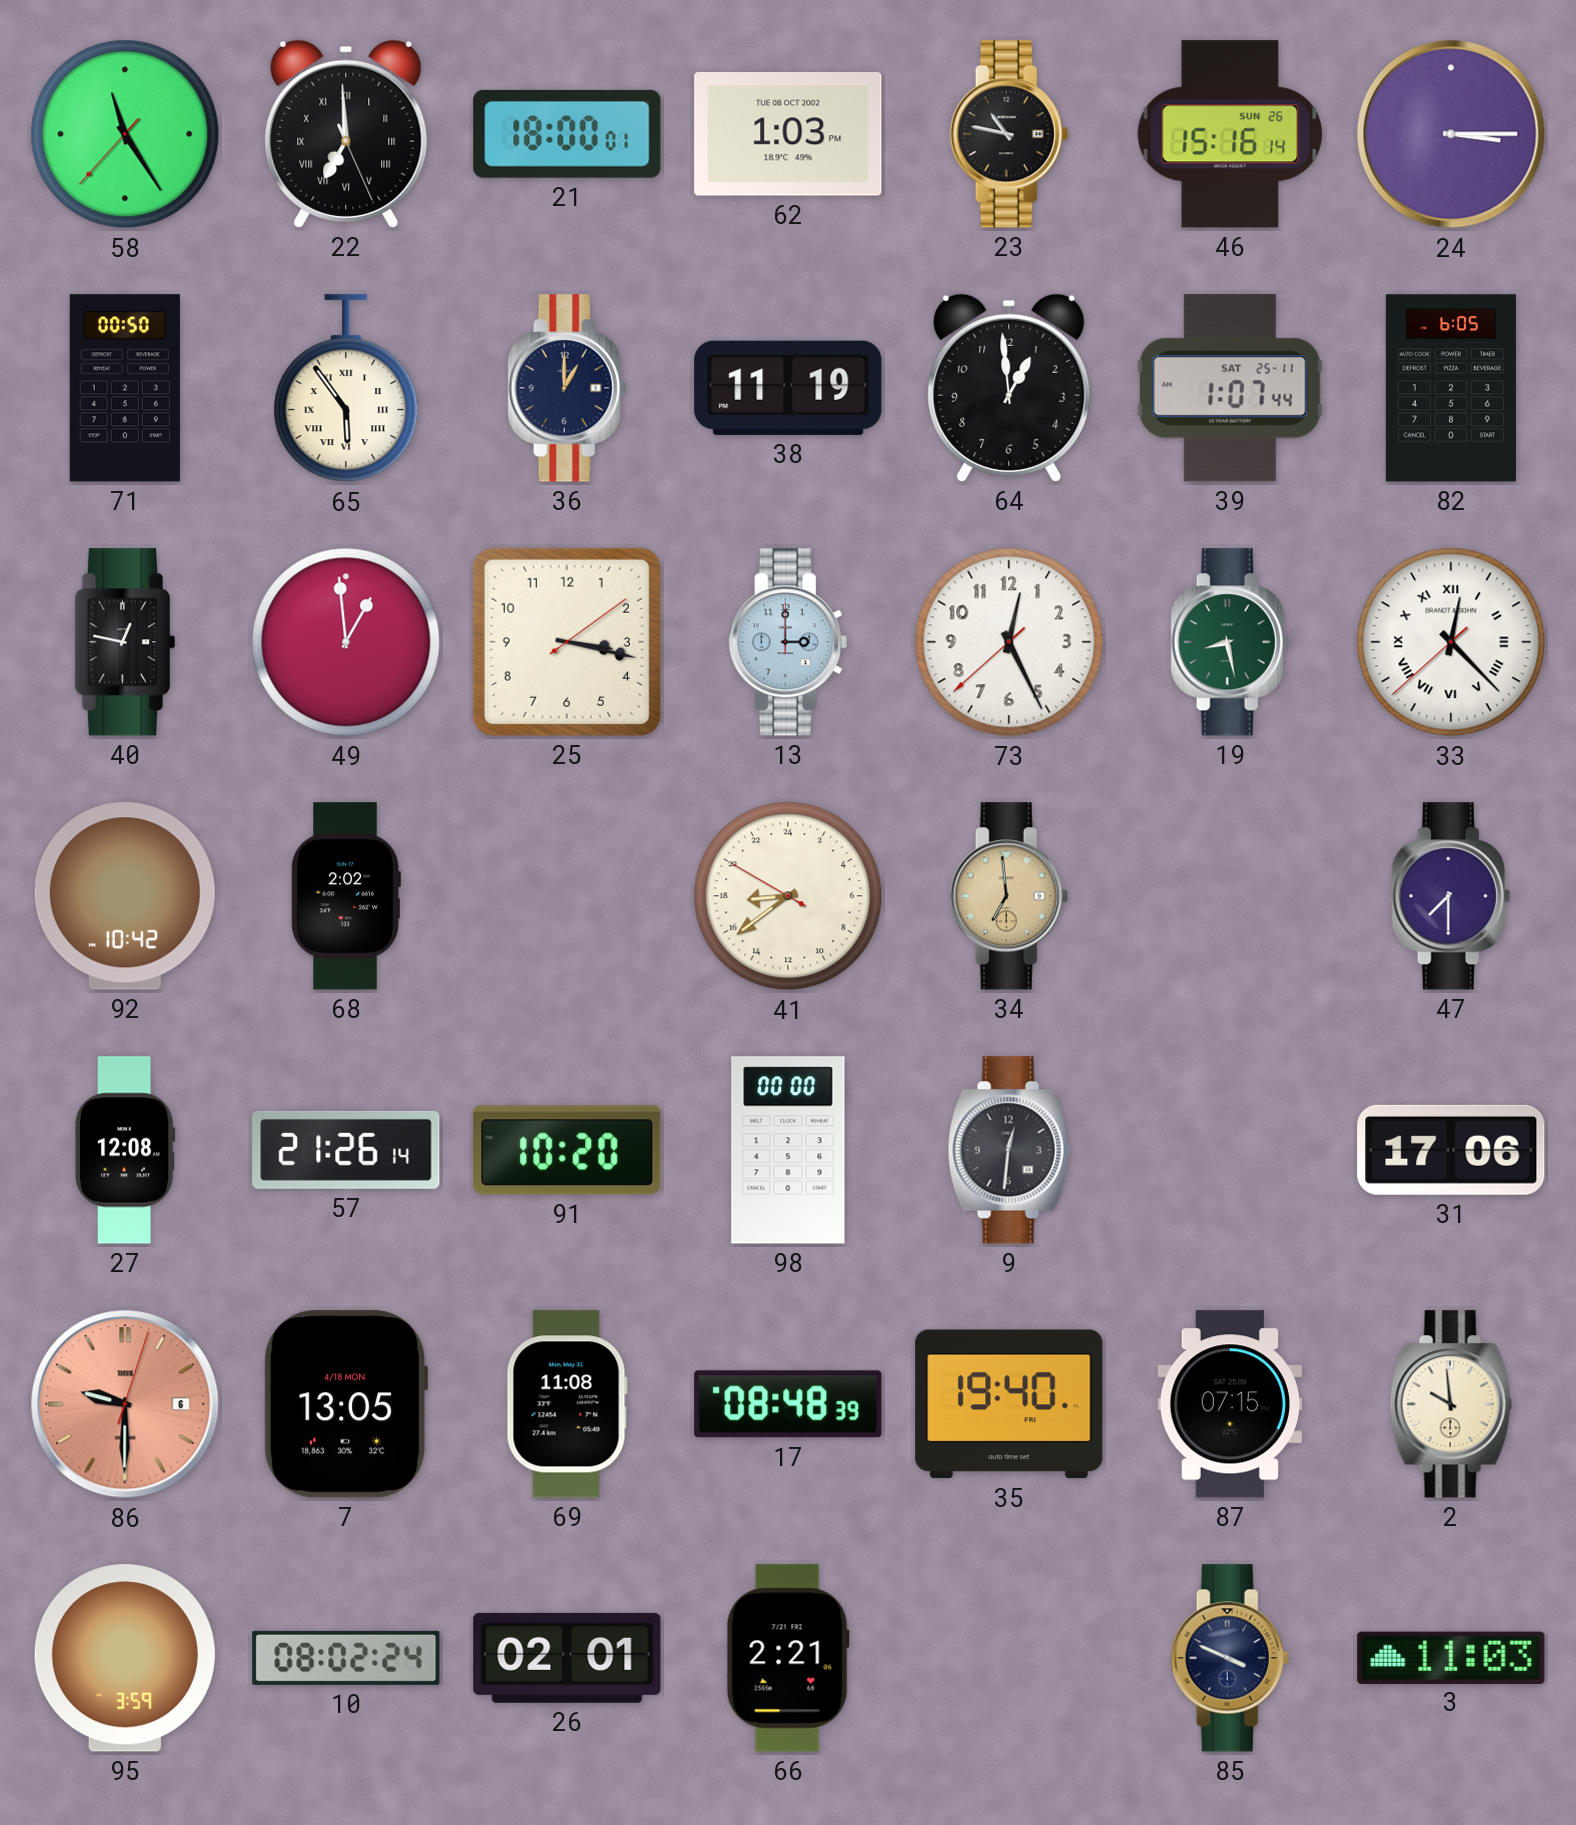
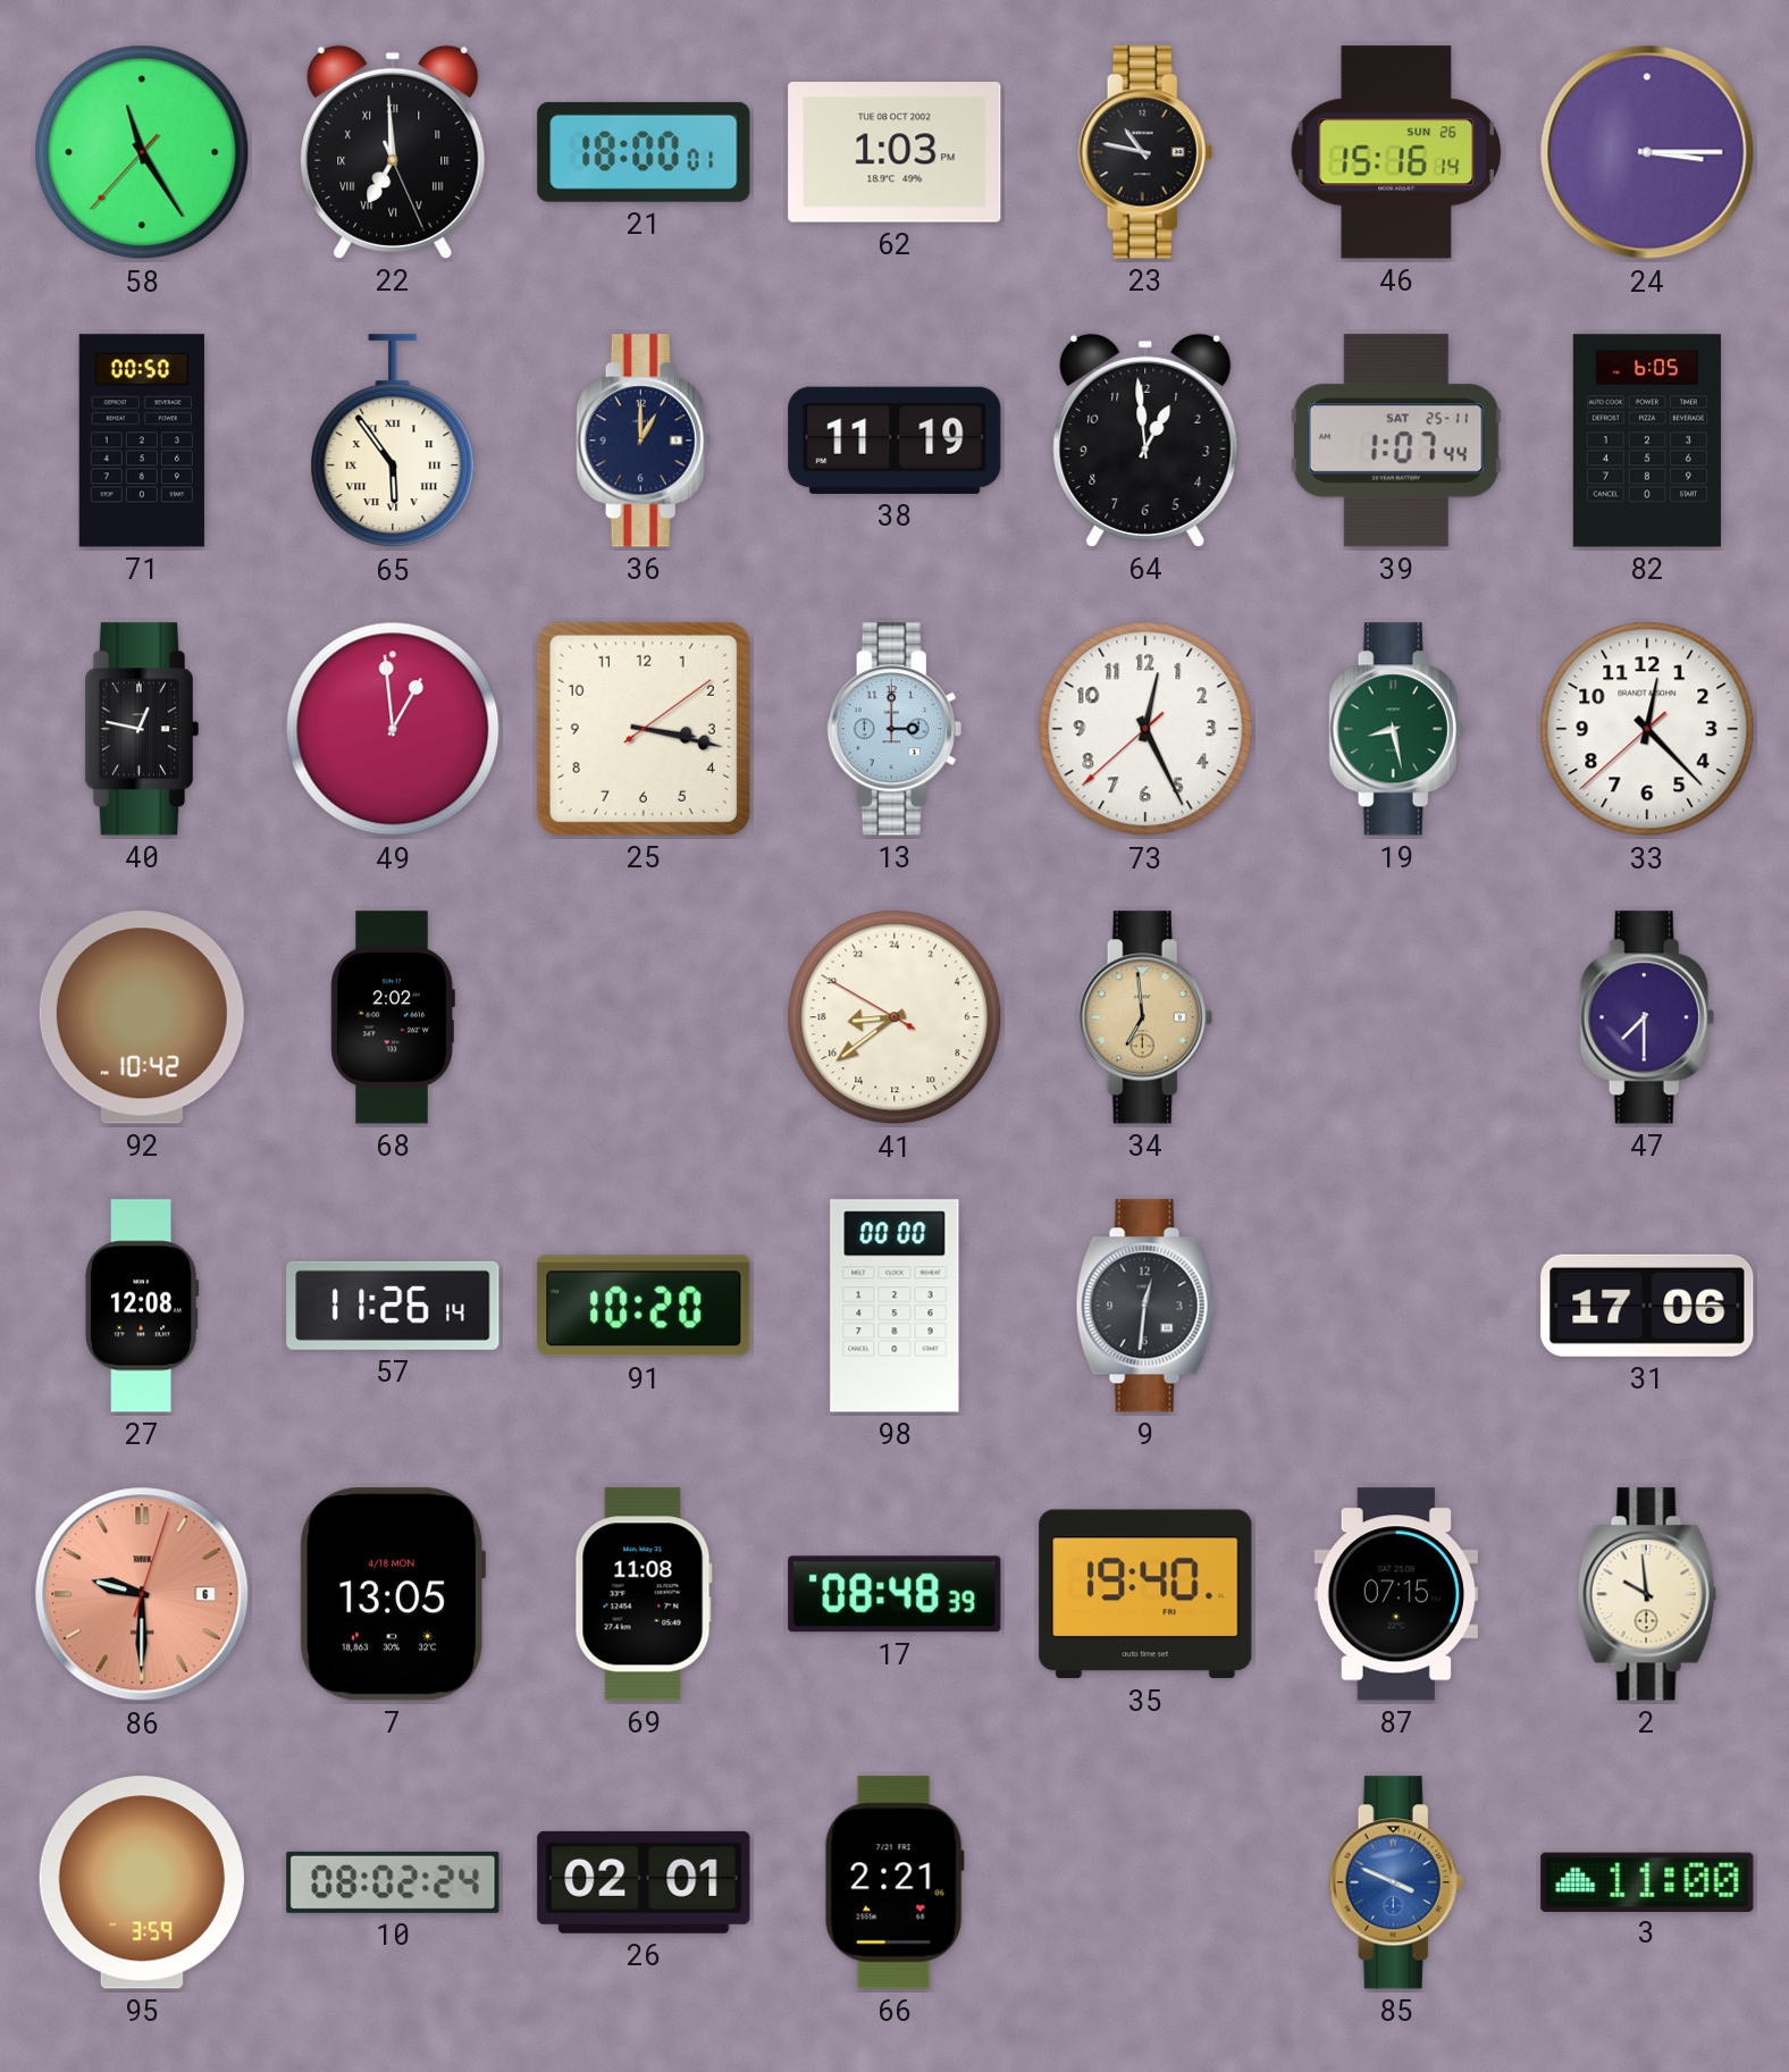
33 numerals: Roman -> Arabic
57: 21:26 -> 11:26
85 dial: navy -> blue
3: 11:03 -> 11:00
